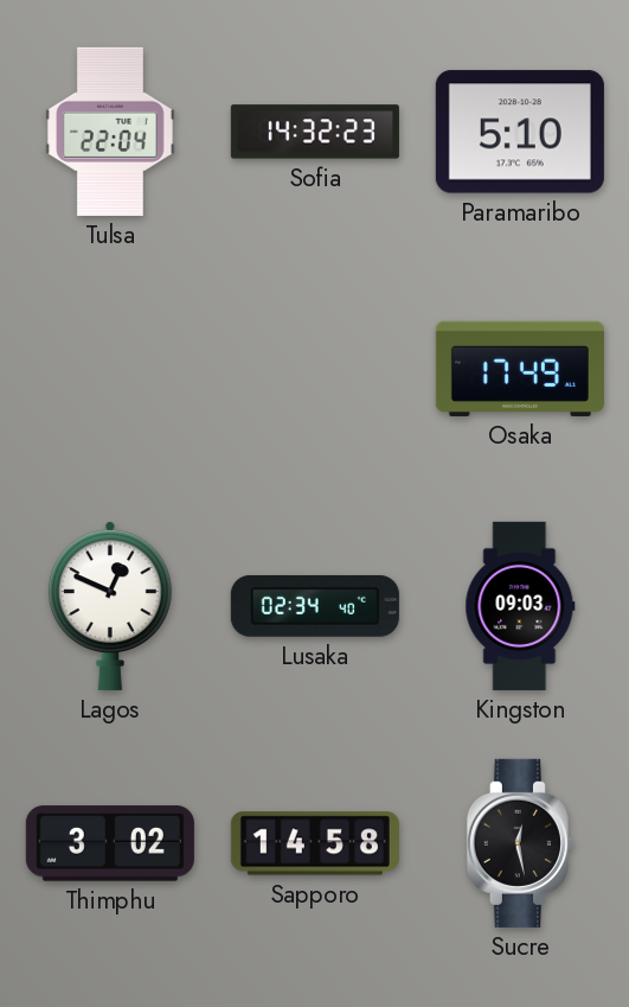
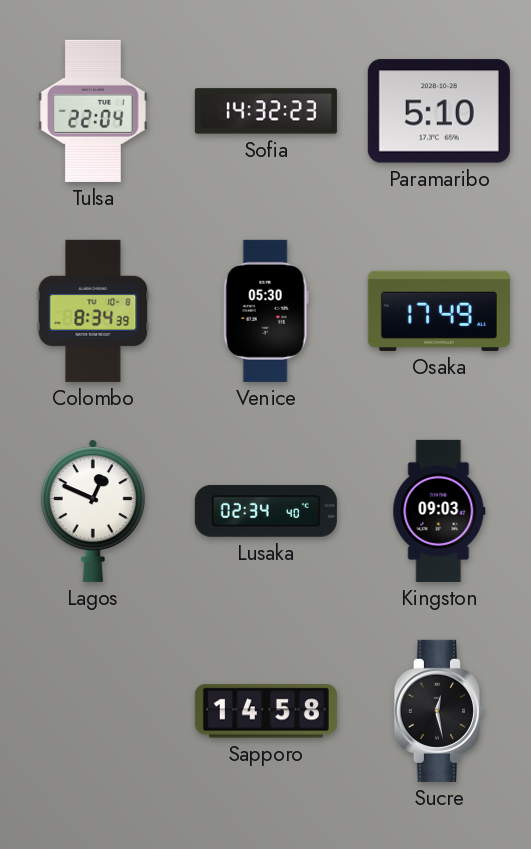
Colombo: none -> 8:34
Venice: none -> 05:30
Thimphu: 3:02 -> none
